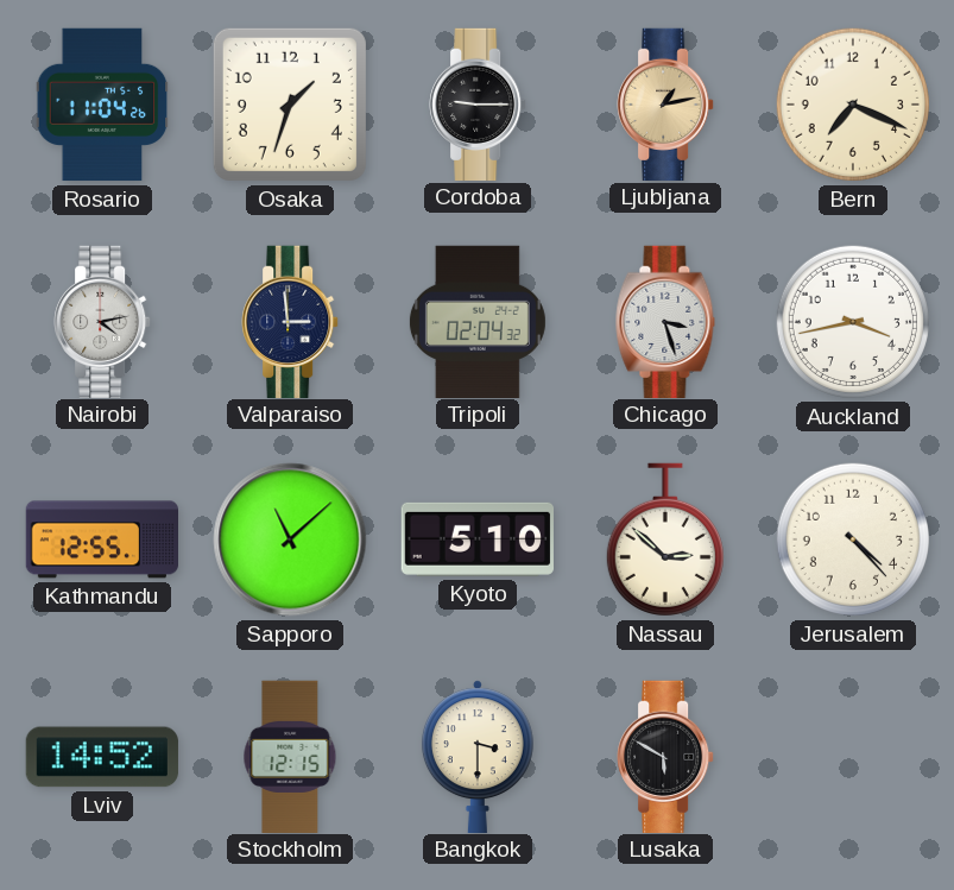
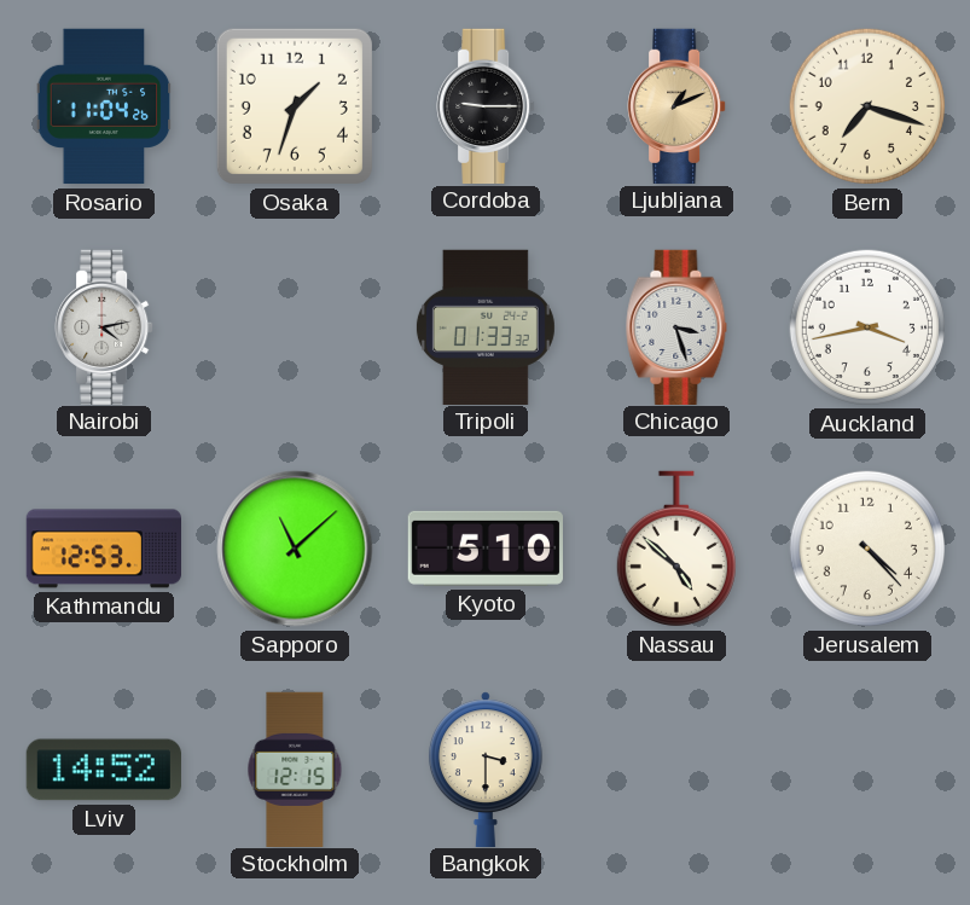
Ljubljana: 1:13 -> 1:11
Bern: 7:19 -> 7:18
Valparaiso: 2:59 -> none
Tripoli: 02:04 -> 01:33
Kathmandu: 12:55 -> 12:53
Nassau: 2:52 -> 4:52
Lusaka: 5:50 -> none
